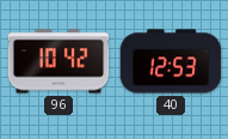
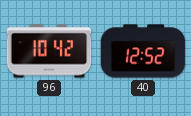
40: 12:53 -> 12:52
